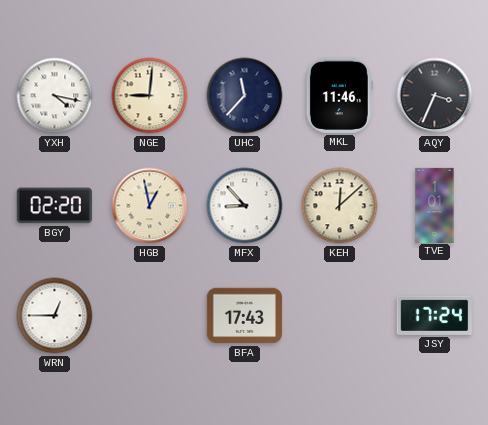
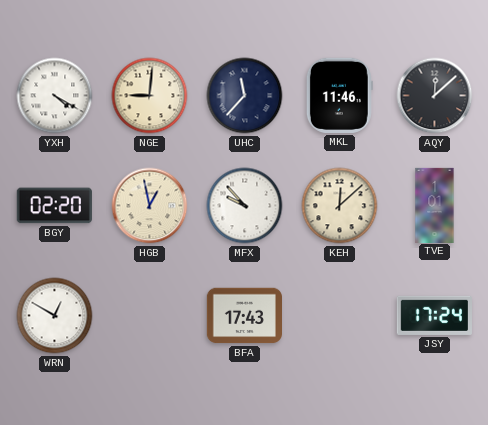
YXH: 4:17 -> 4:20
AQY: 3:34 -> 12:08
MFX: 8:53 -> 9:53
WRN: 12:45 -> 12:50
